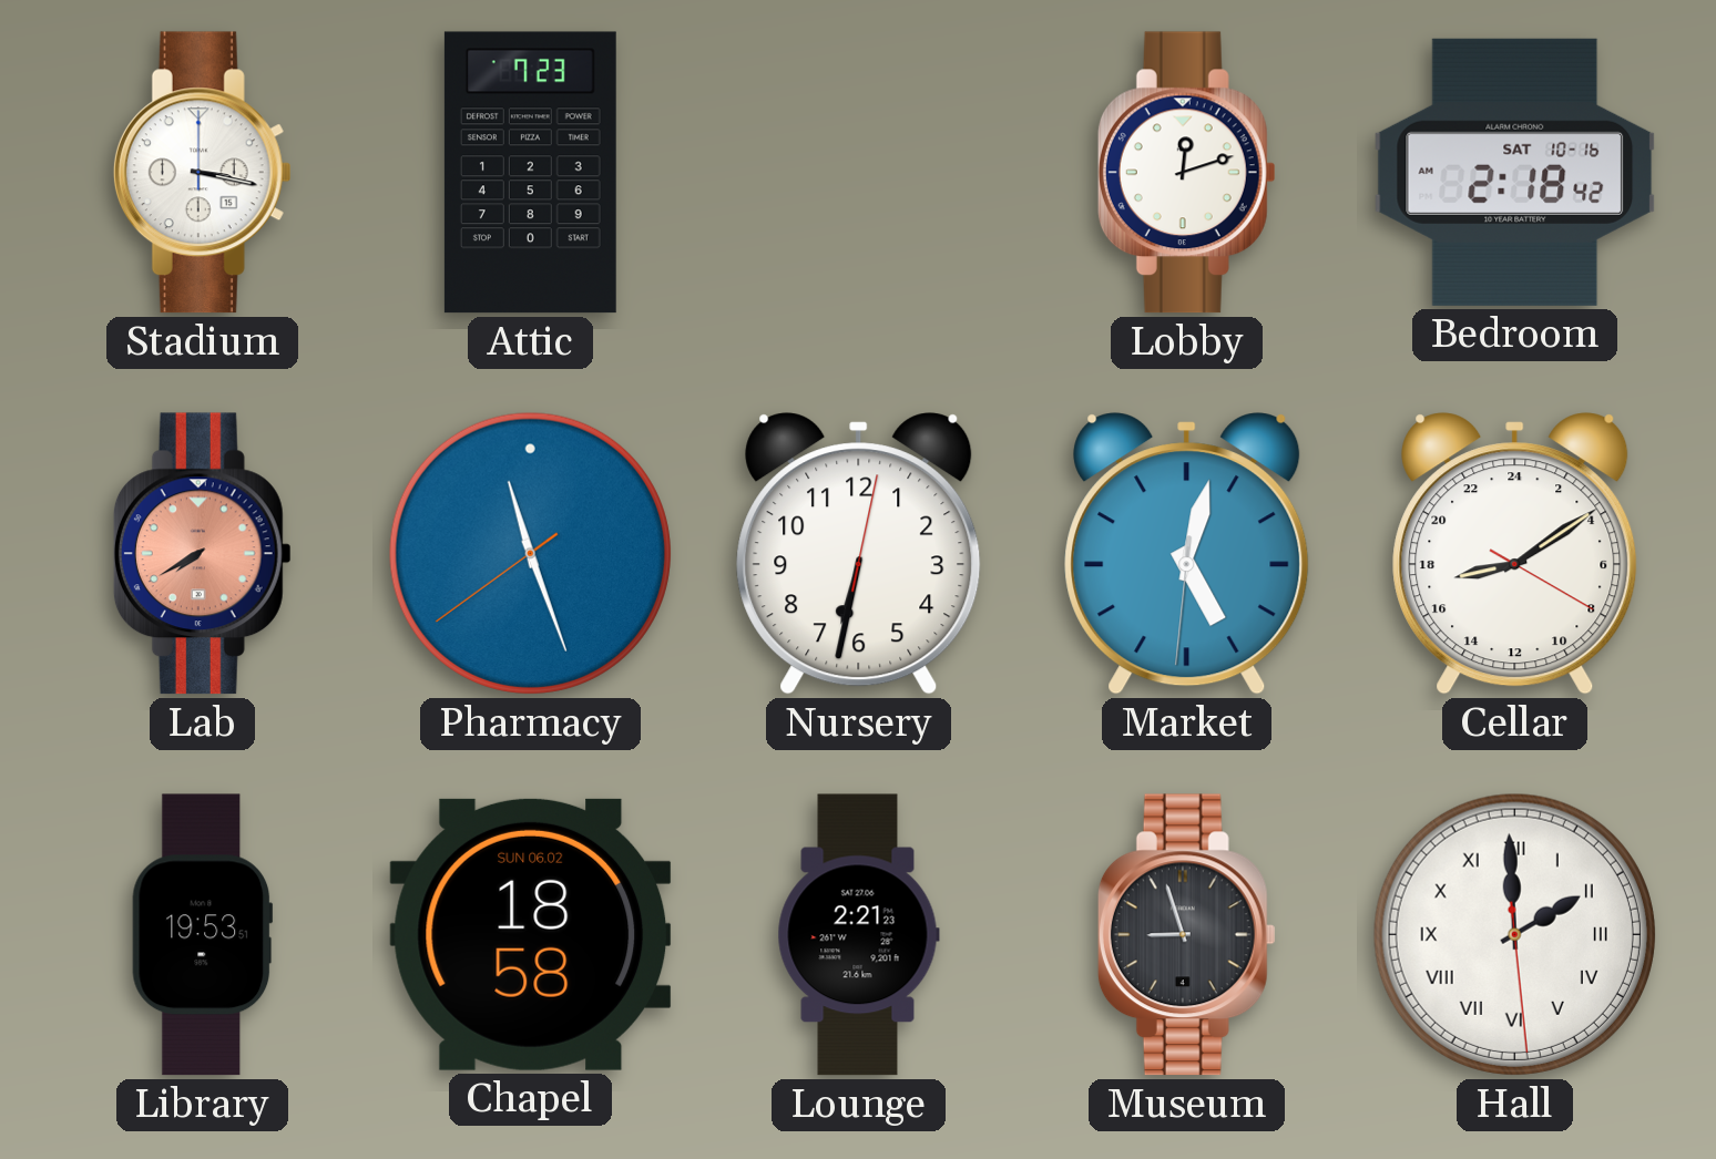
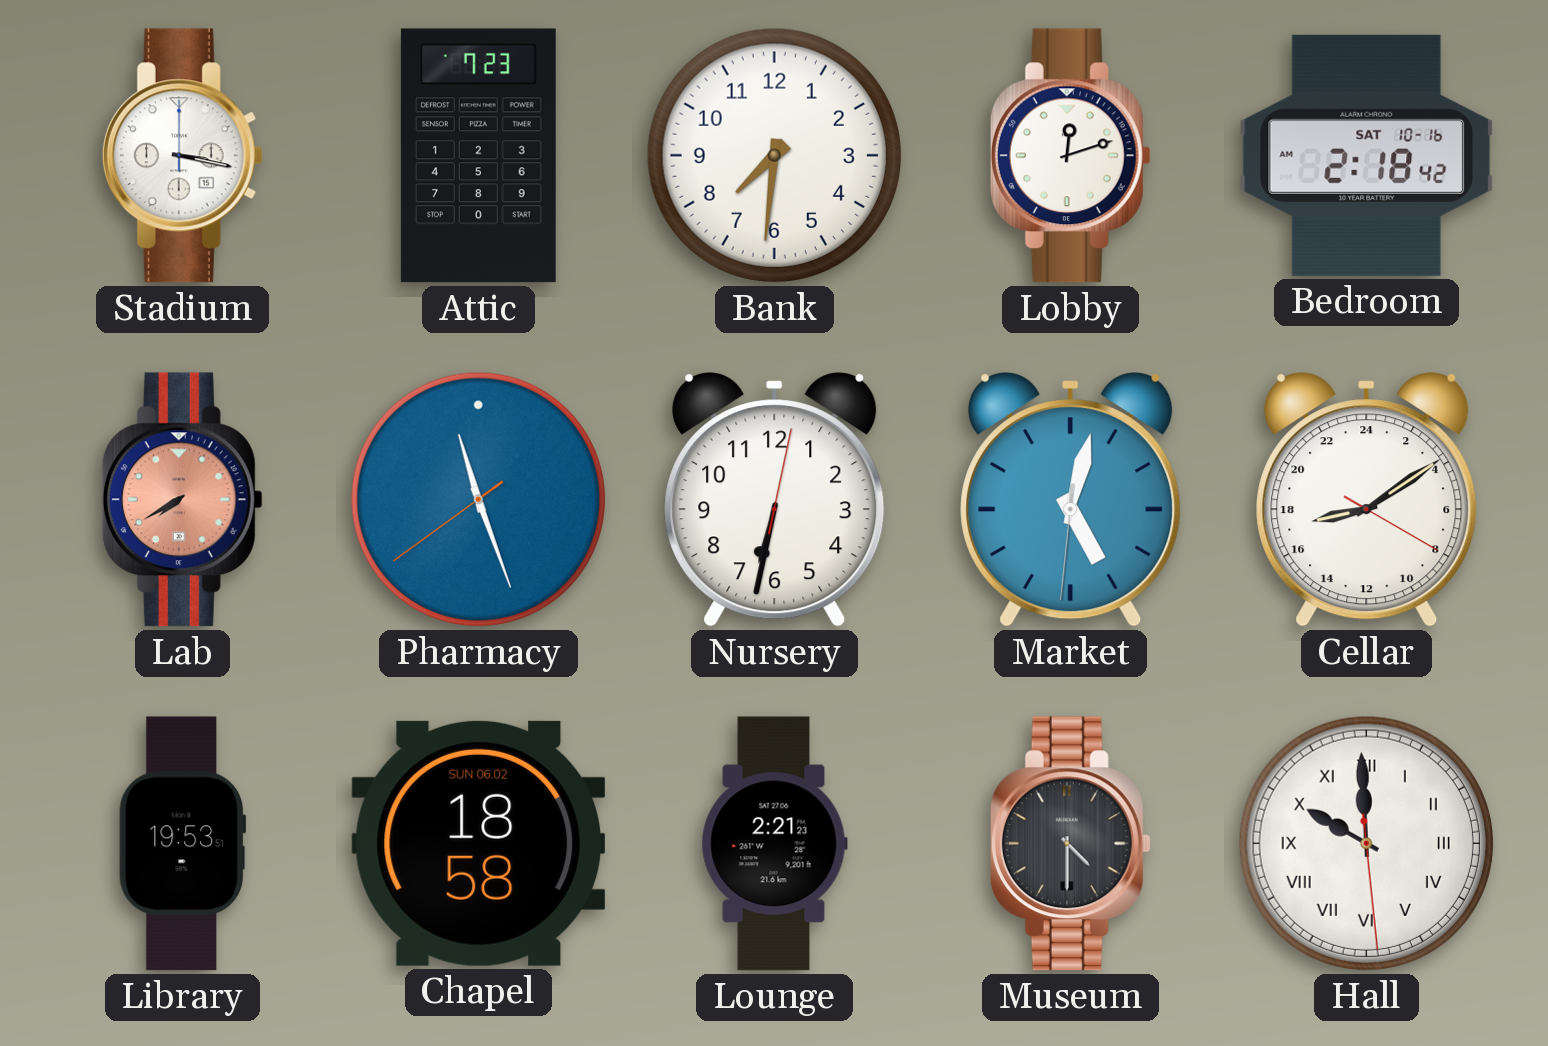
Bank: none -> 7:31
Museum: 8:57 -> 4:30
Hall: 1:59 -> 9:59
